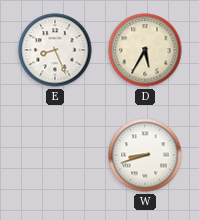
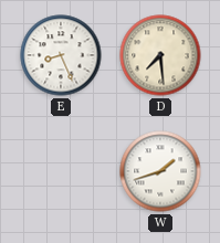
D: 5:35 -> 7:29
W: 8:42 -> 1:42
